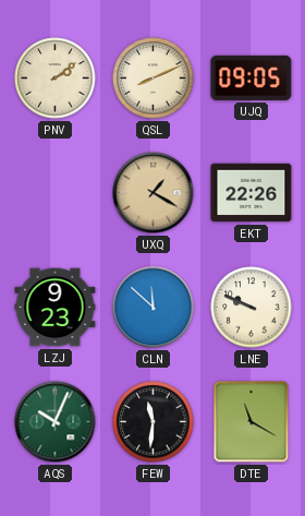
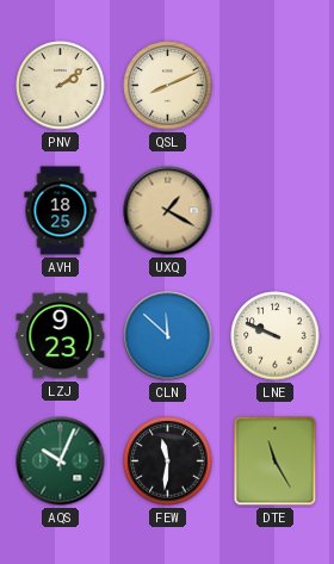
UJQ: 09:05 -> none
AVH: none -> 18:25
EKT: 22:26 -> none
DTE: 11:20 -> 11:25
